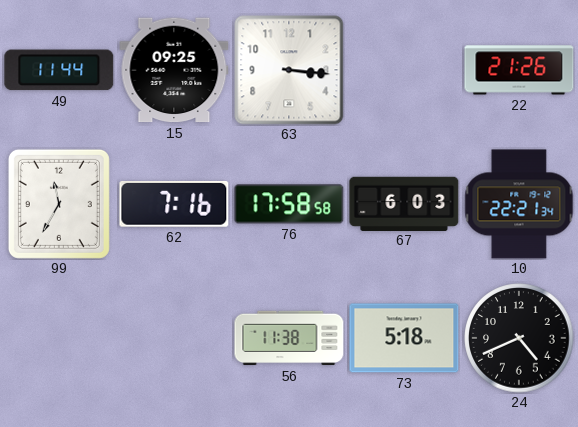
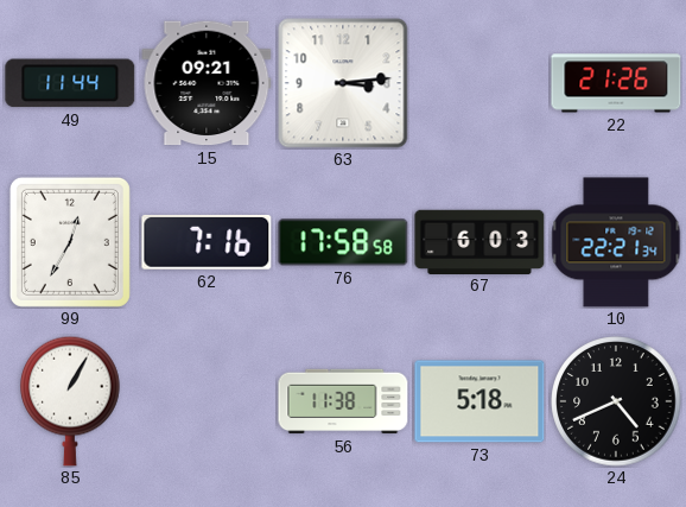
15: 09:25 -> 09:21
63: 3:16 -> 3:14
99: 11:35 -> 12:35
85: none -> 1:05
